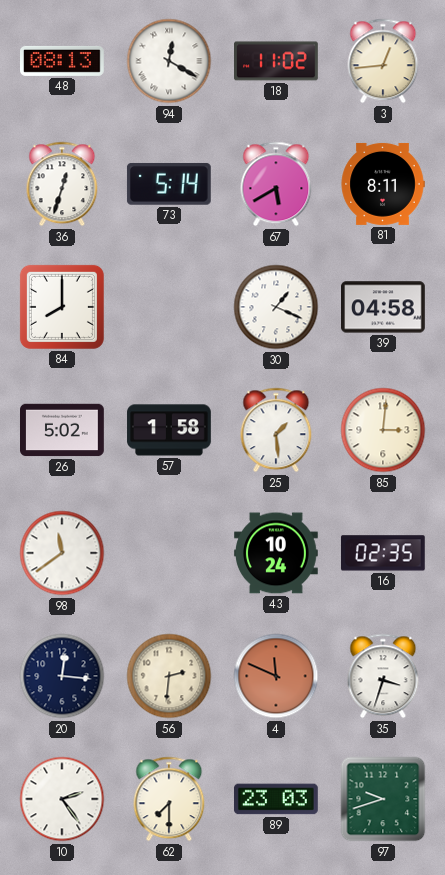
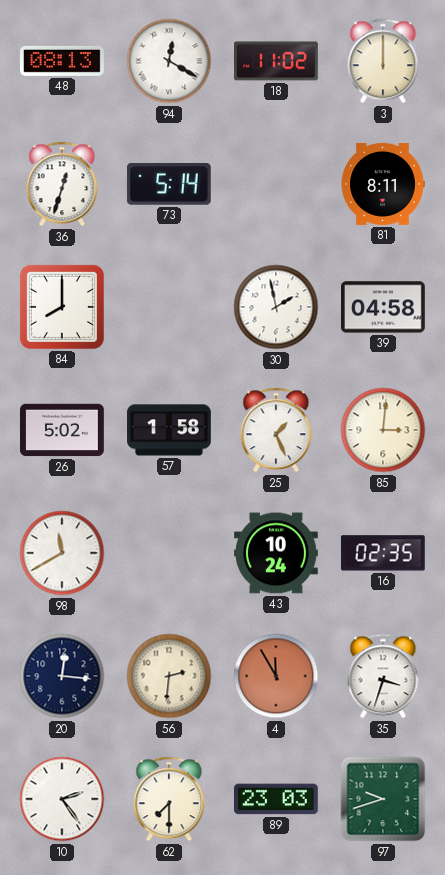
3: 12:44 -> 12:00
67: 5:40 -> none
30: 1:19 -> 1:58
25: 1:29 -> 1:26
98: 11:39 -> 11:40
4: 11:49 -> 11:55
